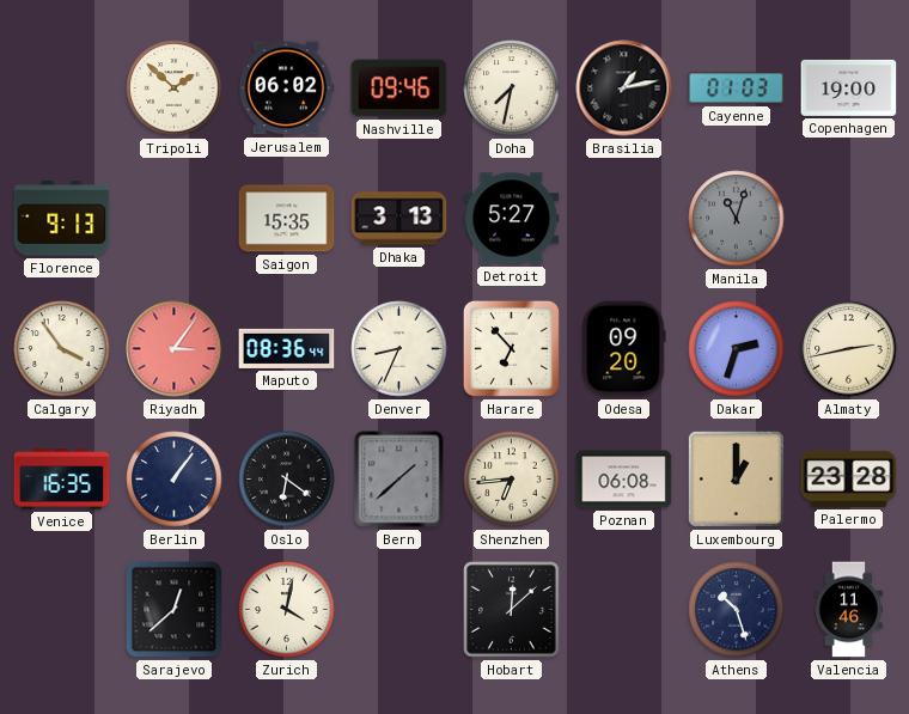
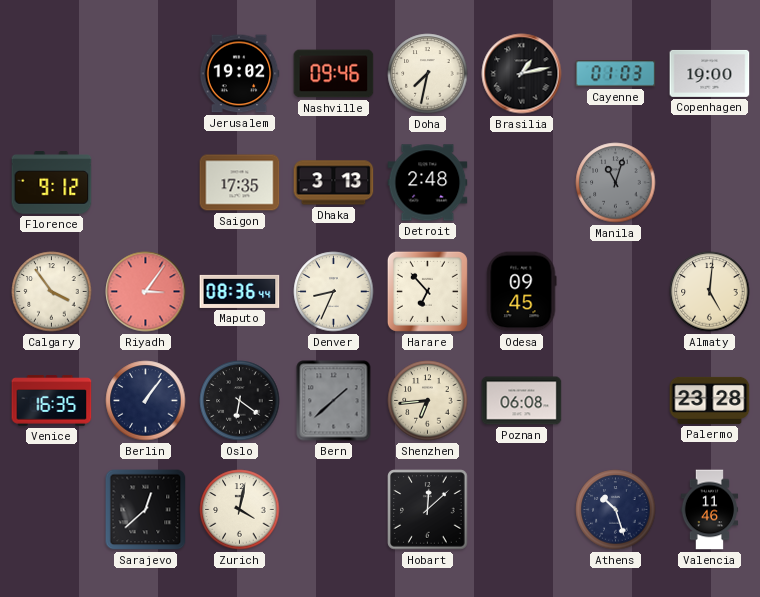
Tripoli: 1:52 -> none
Jerusalem: 06:02 -> 19:02
Florence: 9:13 -> 9:12
Saigon: 15:35 -> 17:35
Detroit: 5:27 -> 2:48
Odesa: 09:20 -> 09:45
Dakar: 2:33 -> none
Almaty: 2:43 -> 5:01
Luxembourg: 1:00 -> none
